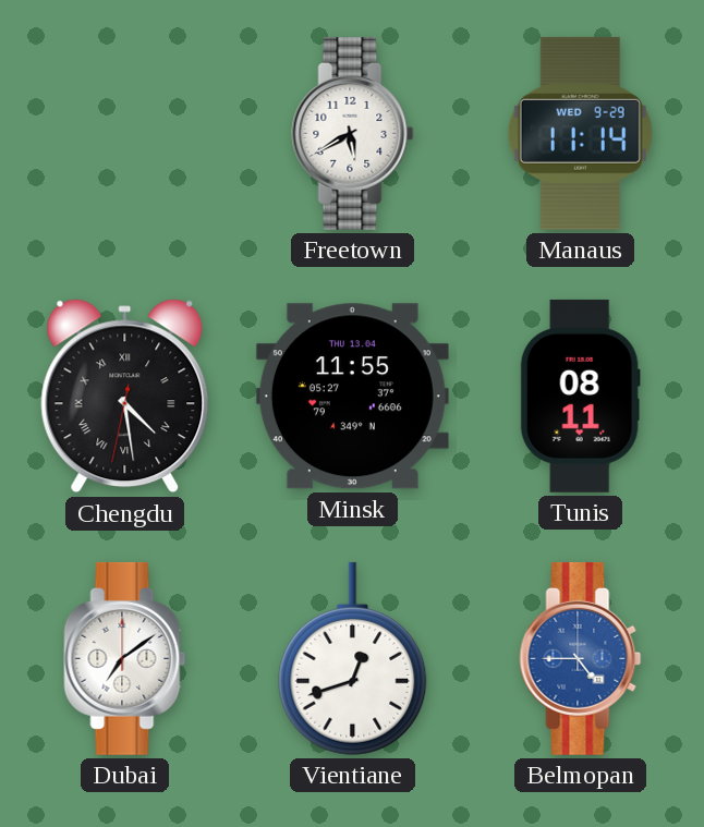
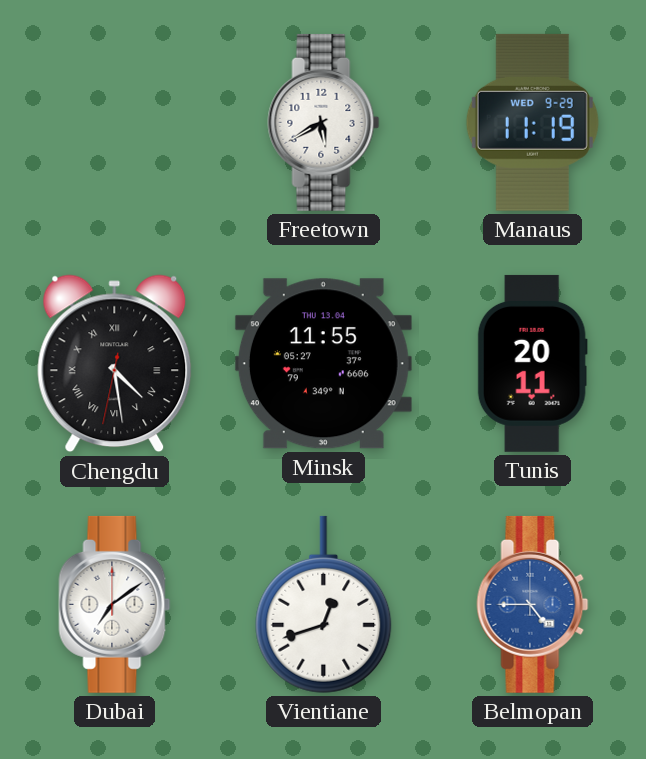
Manaus: 11:14 -> 11:19
Tunis: 08:11 -> 20:11
